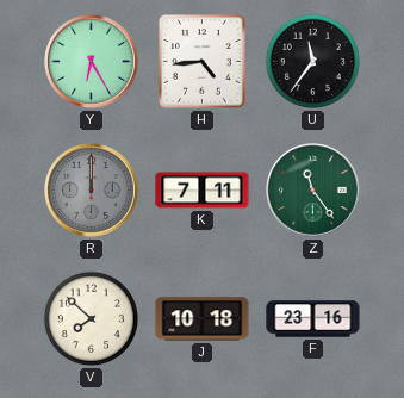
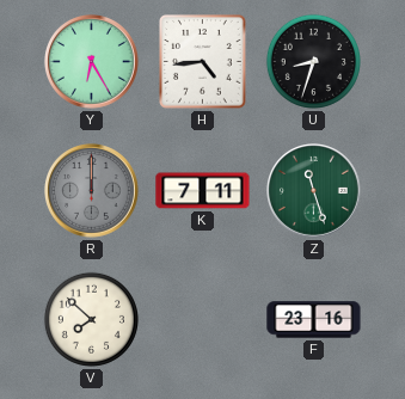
U: 11:36 -> 8:33
Z: 11:24 -> 11:27
J: 10:18 -> none
